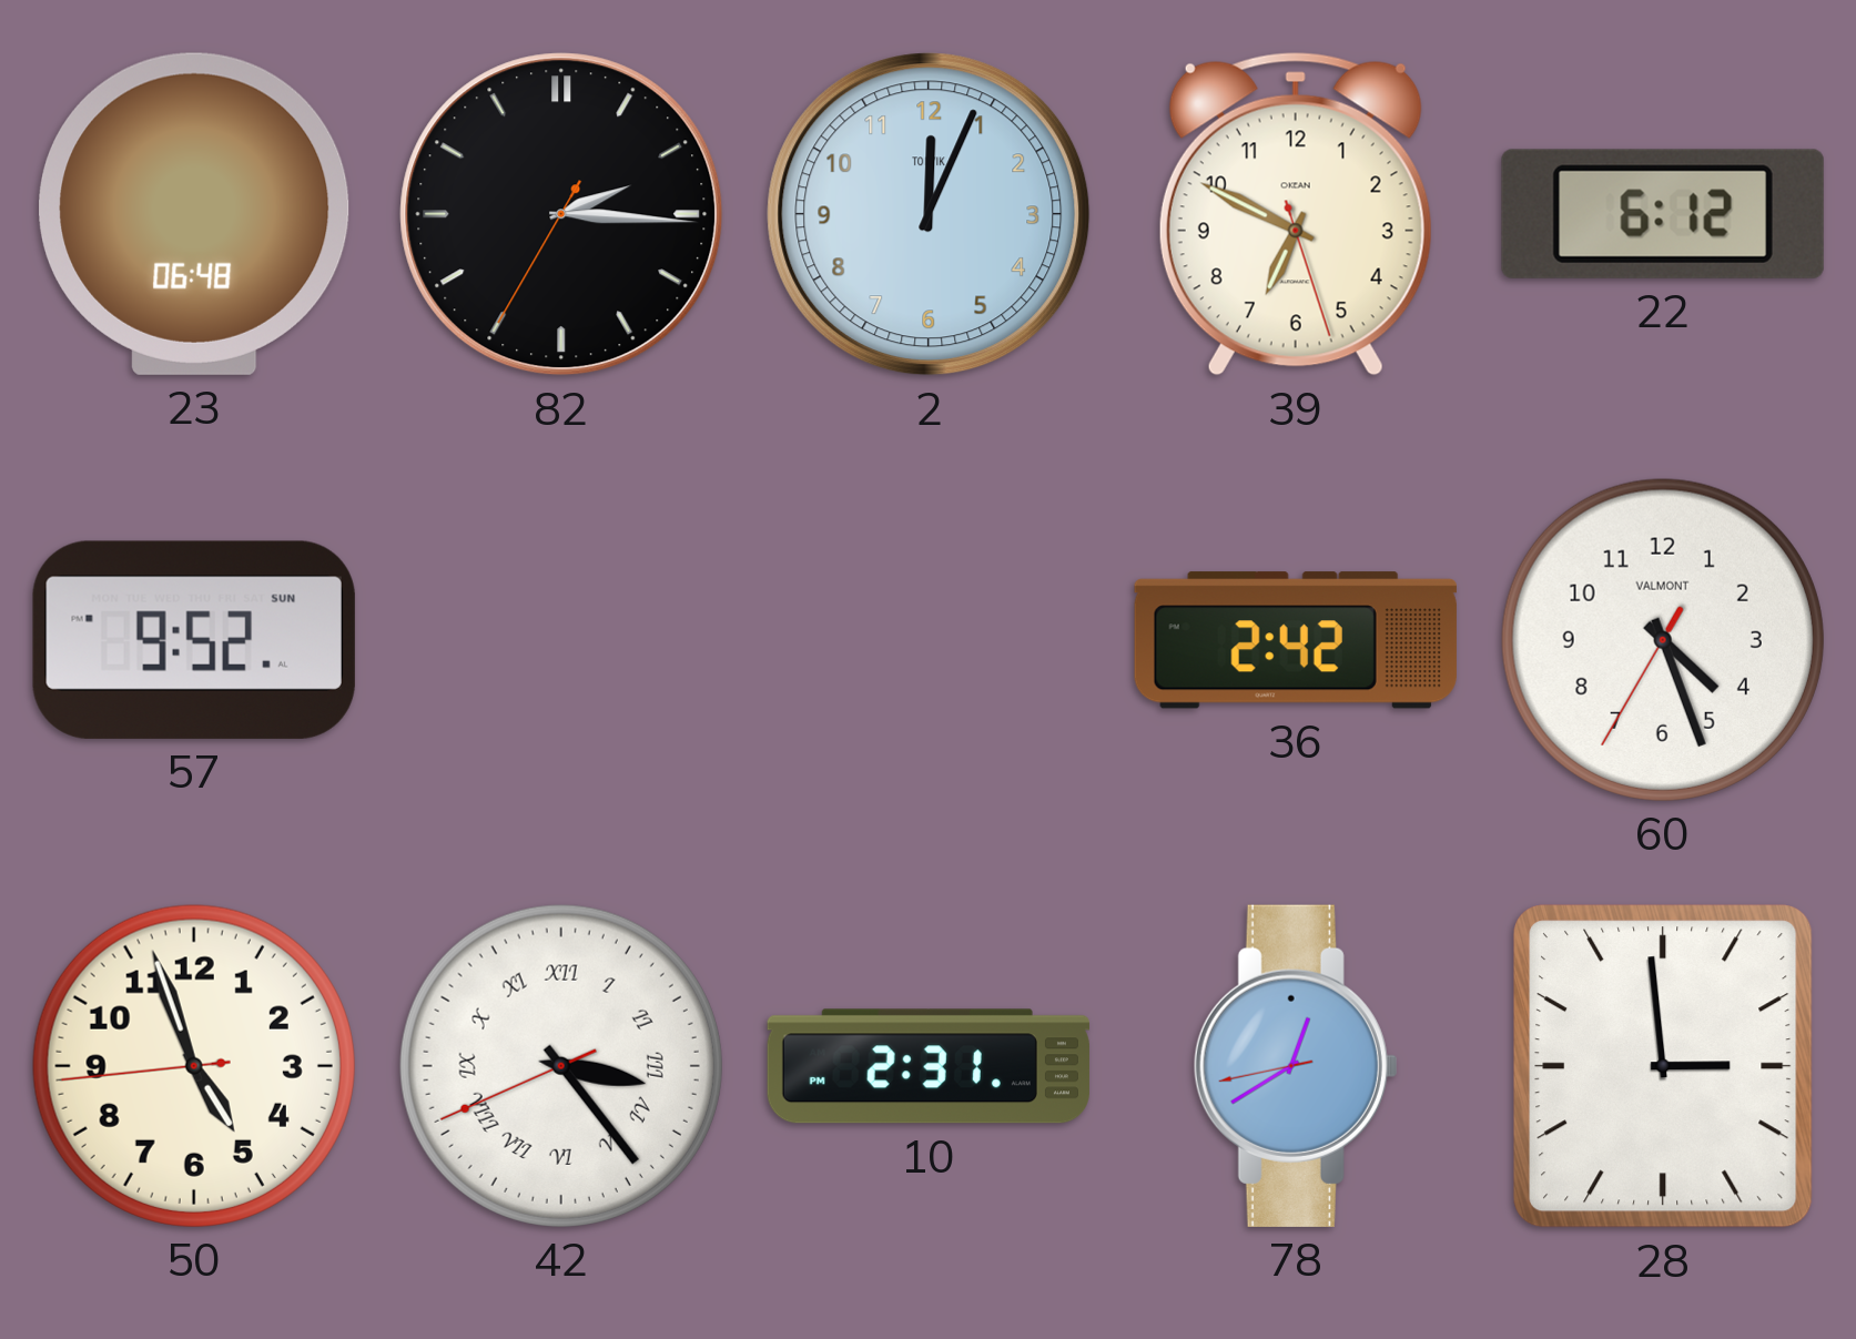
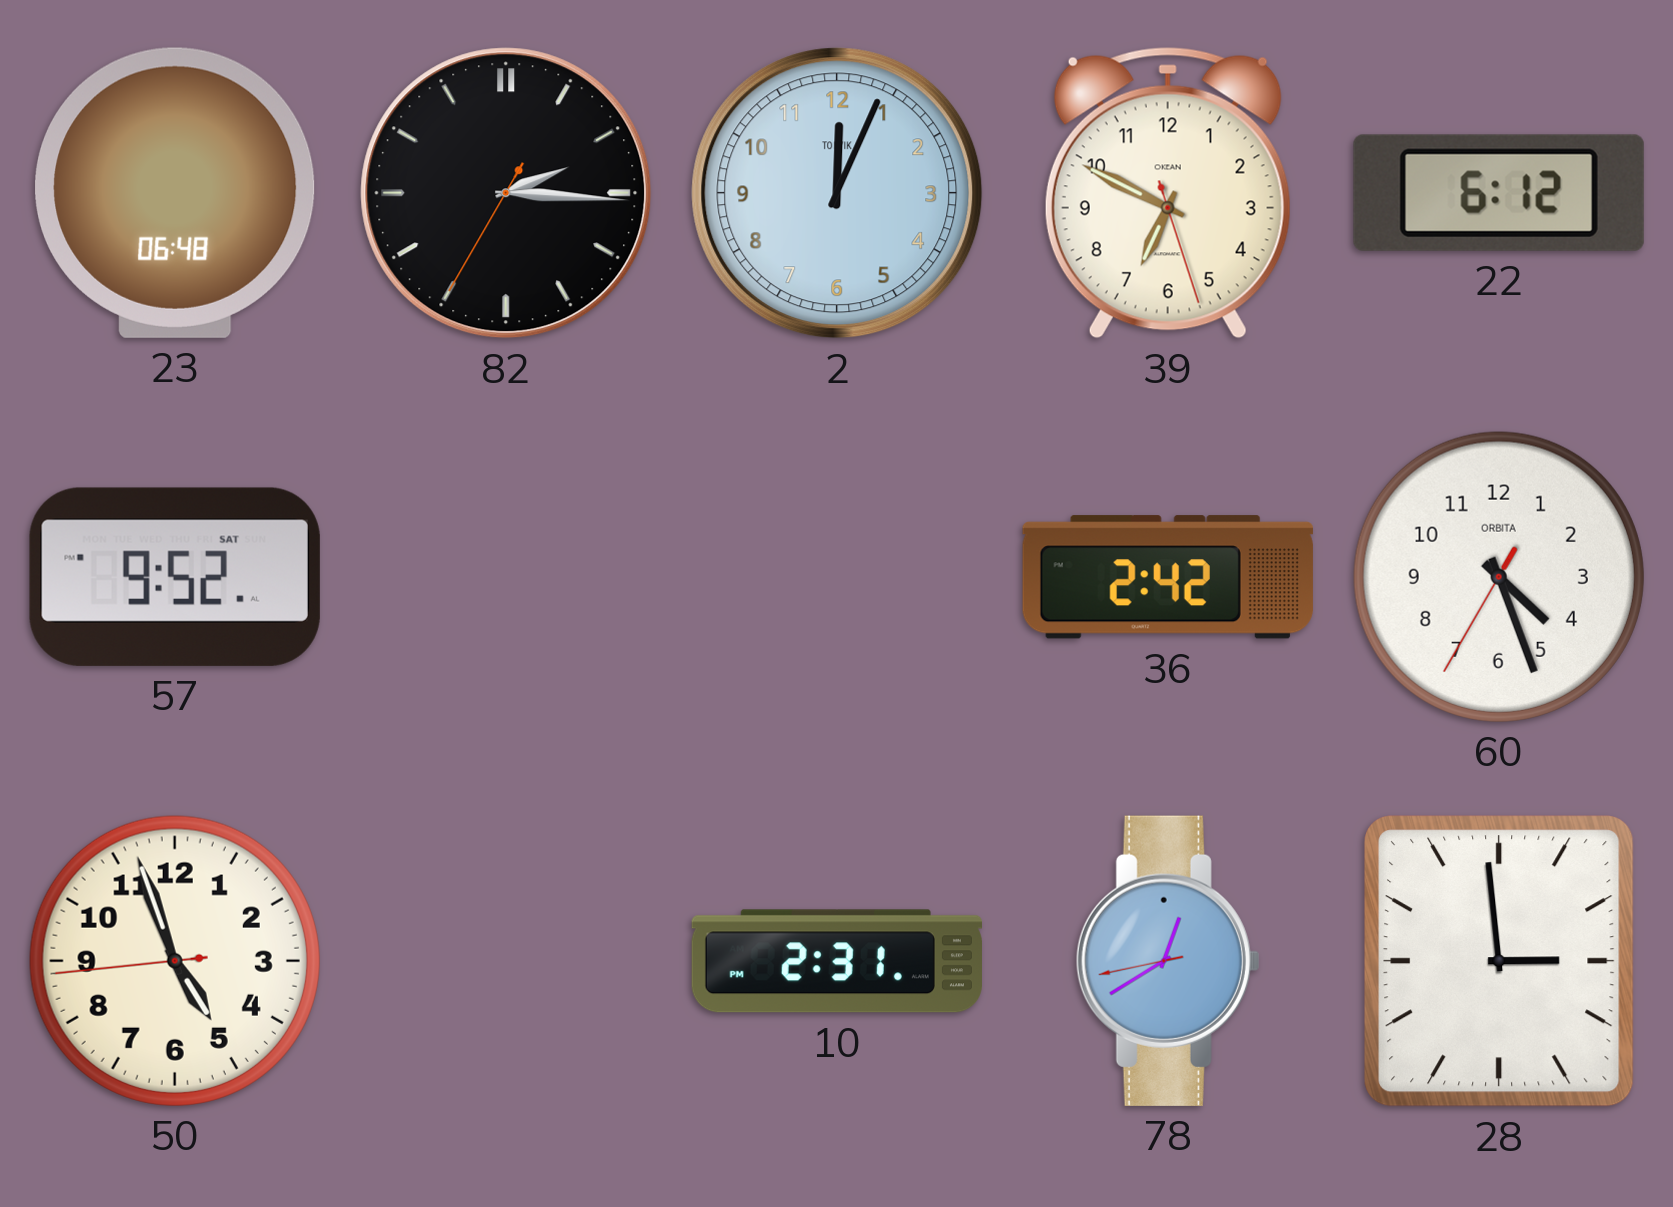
57 date: SUN -> SAT
60 brand: VALMONT -> ORBITA
42: 3:23 -> none
